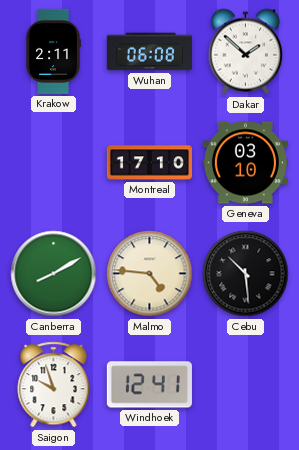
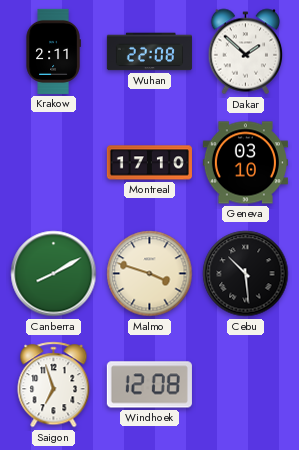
Wuhan: 06:08 -> 22:08
Malmo: 4:46 -> 3:48
Saigon: 9:57 -> 6:57
Windhoek: 12:41 -> 12:08
